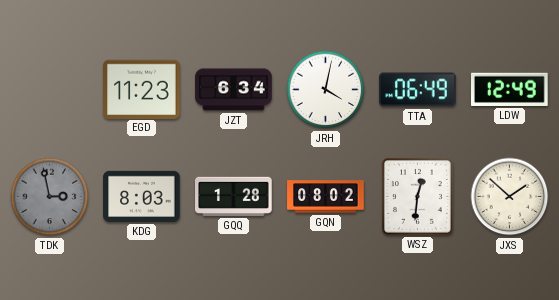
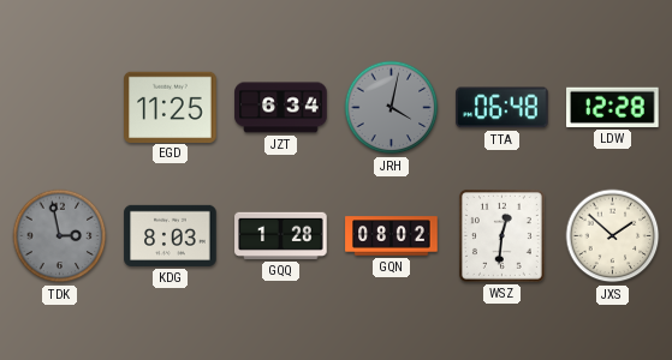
EGD: 11:23 -> 11:25
JRH dial: white -> grey
TTA: 06:49 -> 06:48
LDW: 12:49 -> 12:28
